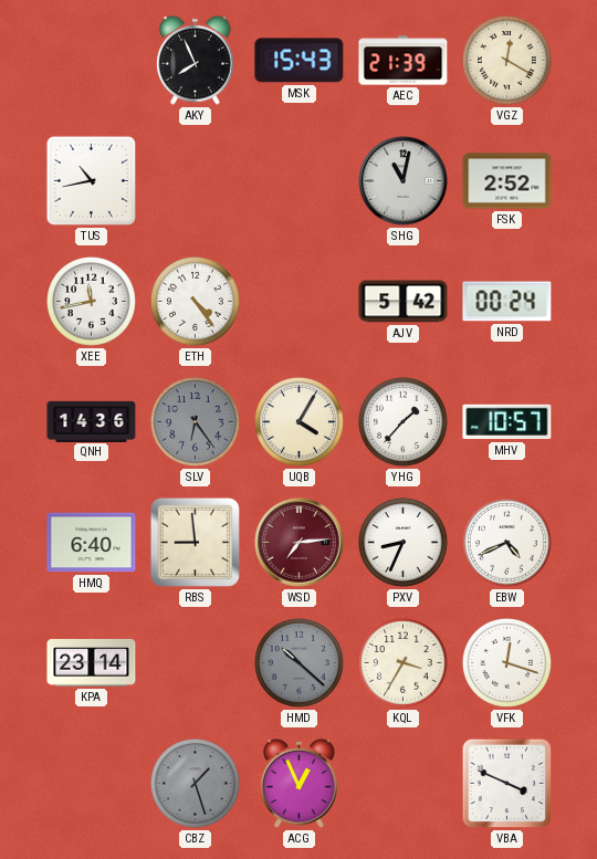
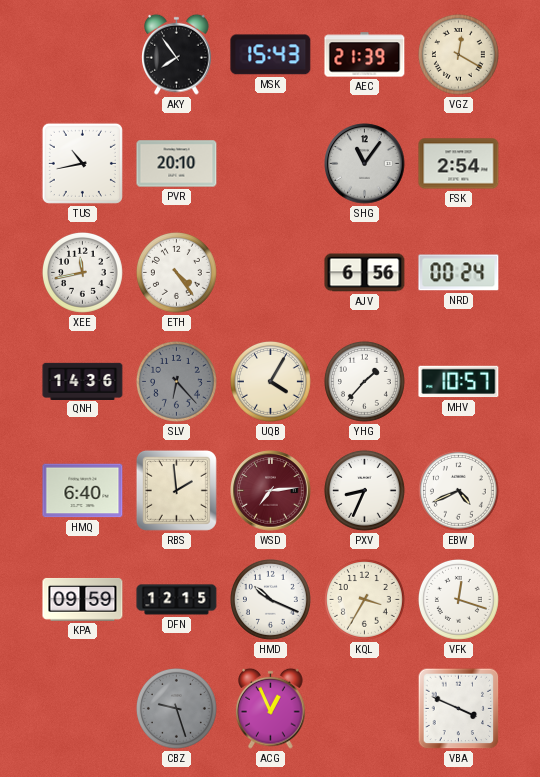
AKY: 7:56 -> 7:54
PVR: none -> 20:10
SHG: 11:02 -> 11:06
FSK: 2:52 -> 2:54
AJV: 5:42 -> 6:56
SLV: 6:24 -> 6:23
RBS: 8:59 -> 1:59
KPA: 23:14 -> 09:59
DFN: none -> 12:15
HMD: 10:22 -> 10:19
HMD dial: grey -> white
CBZ: 1:27 -> 9:27
